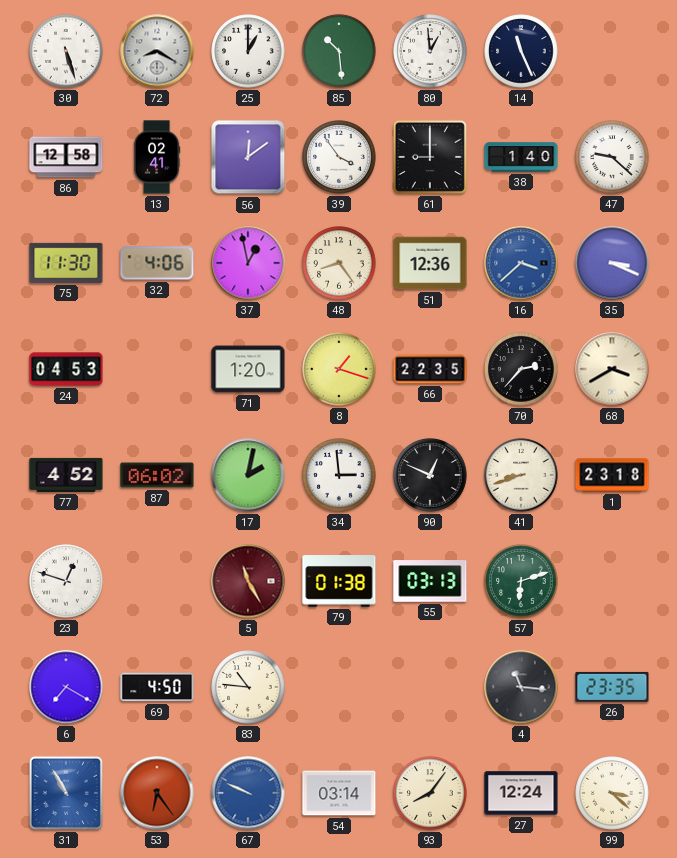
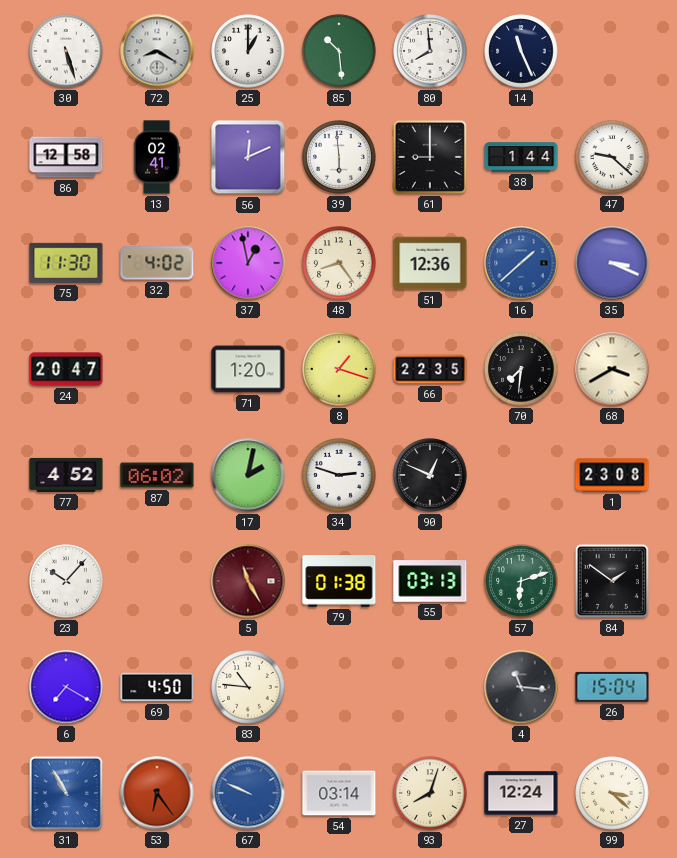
80: 12:59 -> 7:59
56: 12:09 -> 12:11
39: 3:54 -> 5:59
38: 1:40 -> 1:44
32: 4:06 -> 4:02
16: 3:38 -> 1:38
24: 04:53 -> 20:47
70: 2:37 -> 7:31
34: 2:59 -> 2:48
41: 8:42 -> none
1: 23:18 -> 23:08
23: 12:48 -> 10:07
84: none -> 1:51
26: 23:35 -> 15:04
93: 8:06 -> 8:03
